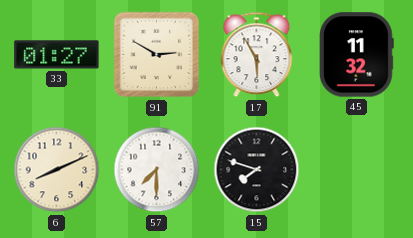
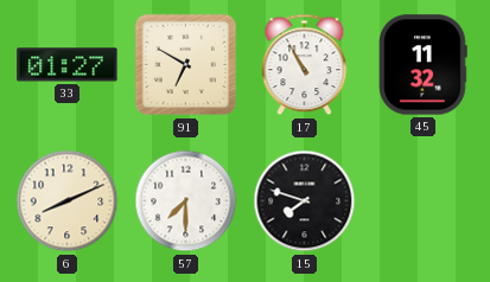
91: 2:50 -> 6:50
17: 5:55 -> 10:55
